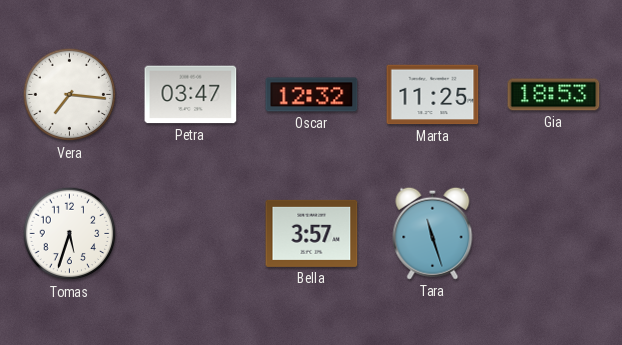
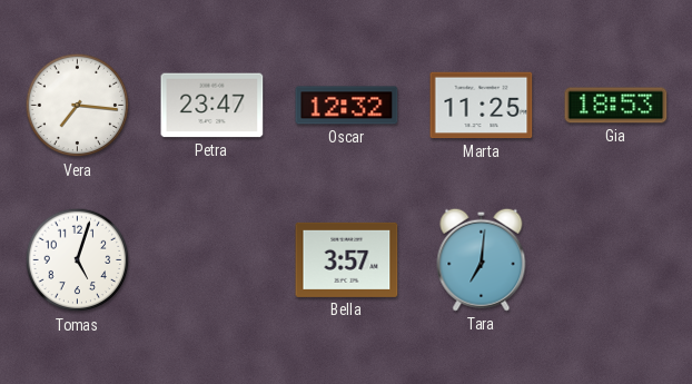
Petra: 03:47 -> 23:47
Tomas: 5:33 -> 5:03
Tara: 11:27 -> 7:01
